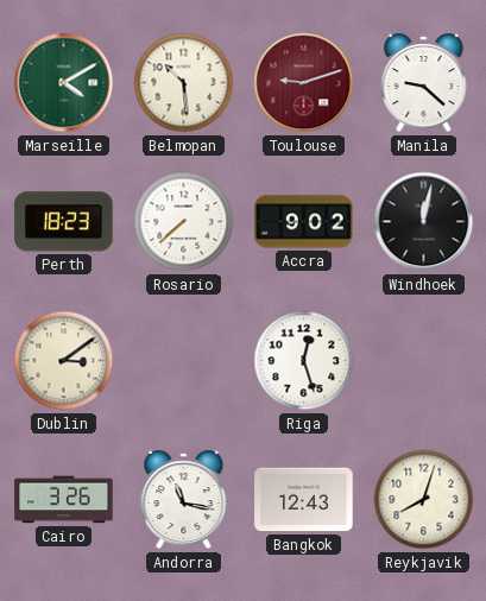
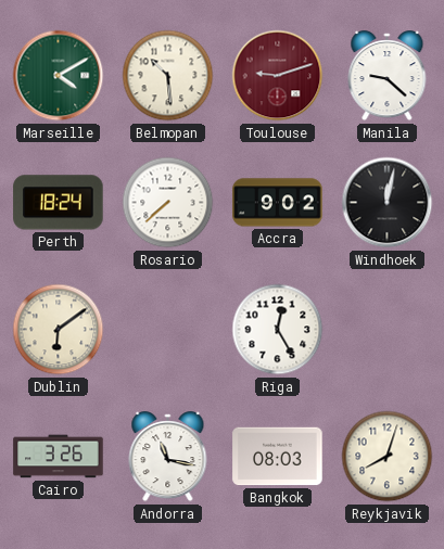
Perth: 18:23 -> 18:24
Dublin: 3:09 -> 6:09
Riga: 12:27 -> 12:25
Bangkok: 12:43 -> 08:03
